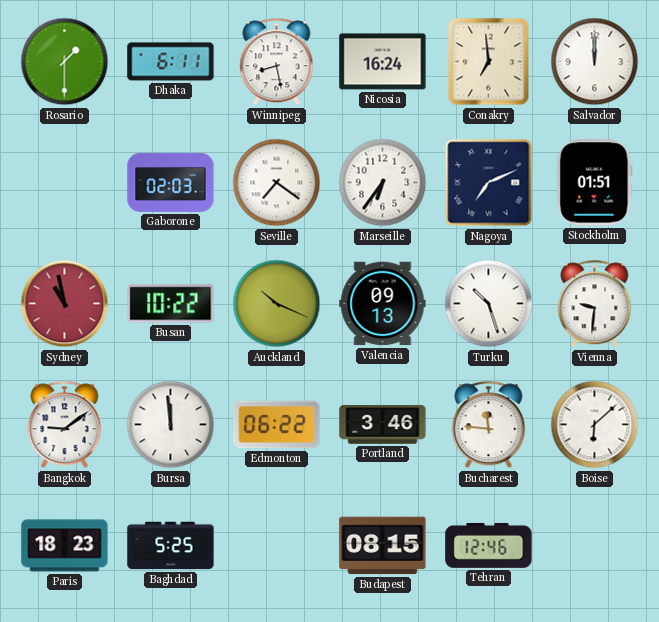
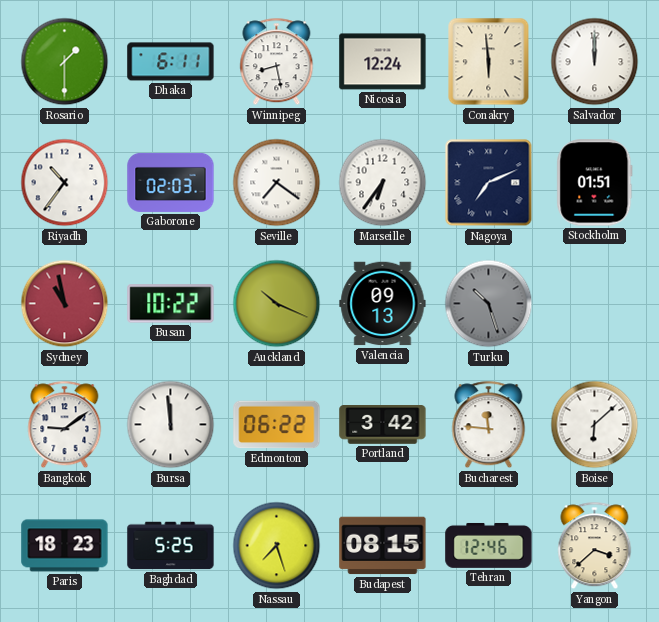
Nicosia: 16:24 -> 12:24
Conakry: 6:59 -> 5:59
Riyadh: none -> 10:36
Turku dial: white -> grey
Vienna: 9:31 -> none
Portland: 3:46 -> 3:42
Nassau: none -> 7:27
Yangon: none -> 3:38
